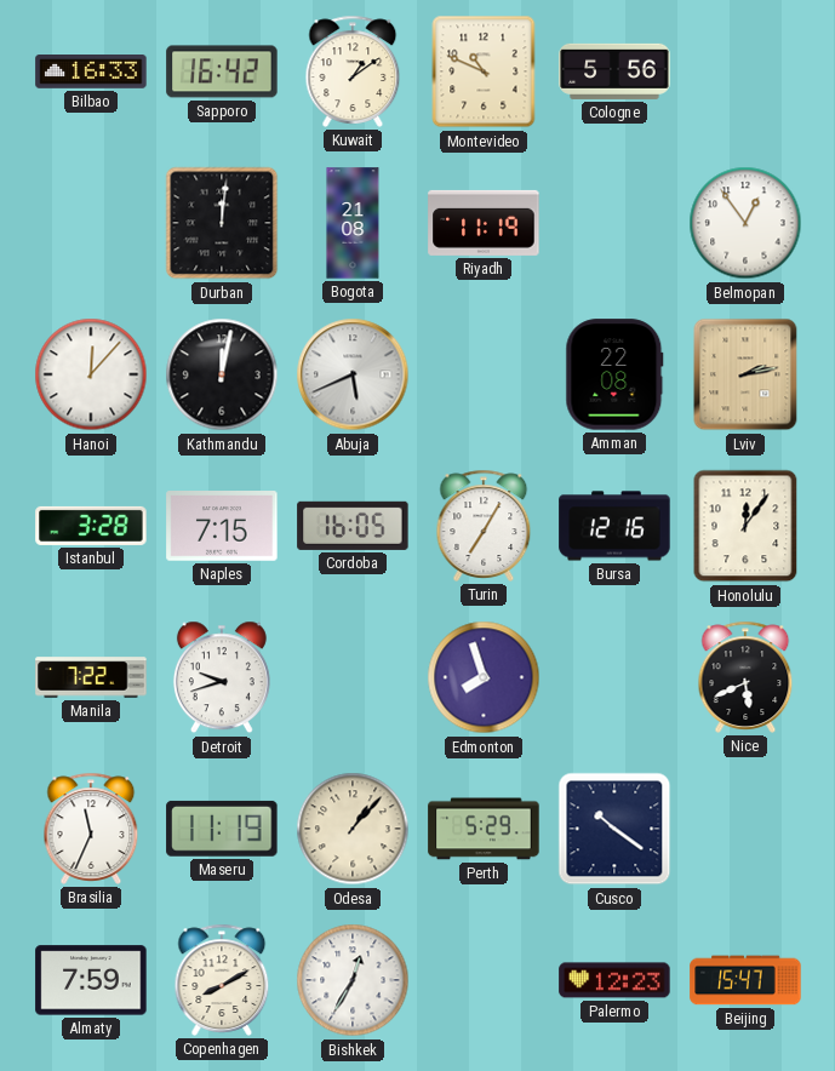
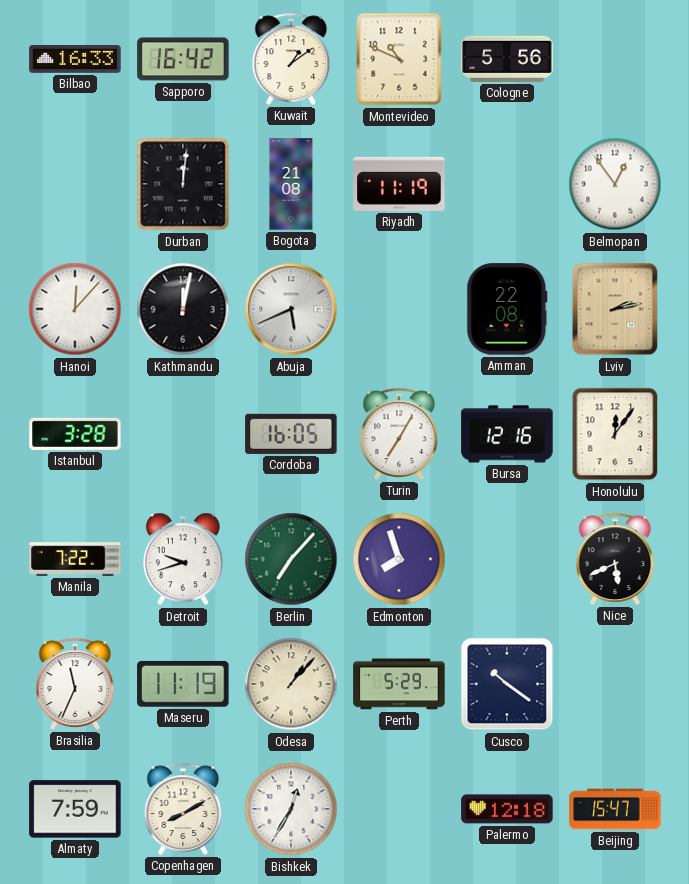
Naples: 7:15 -> none
Berlin: none -> 7:07
Palermo: 12:23 -> 12:18
